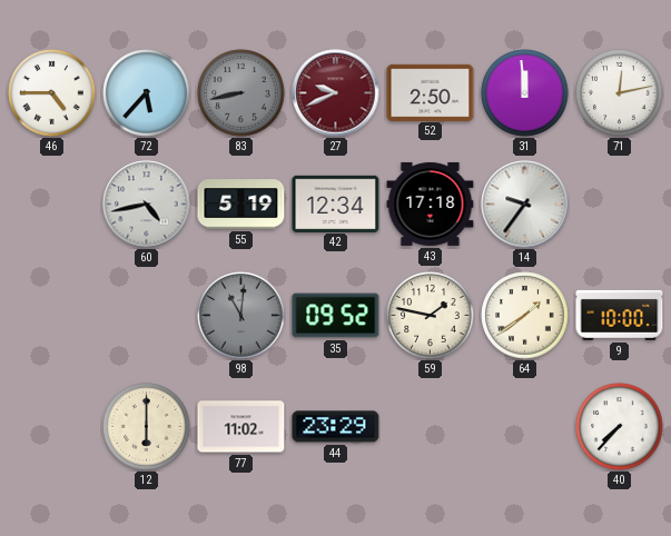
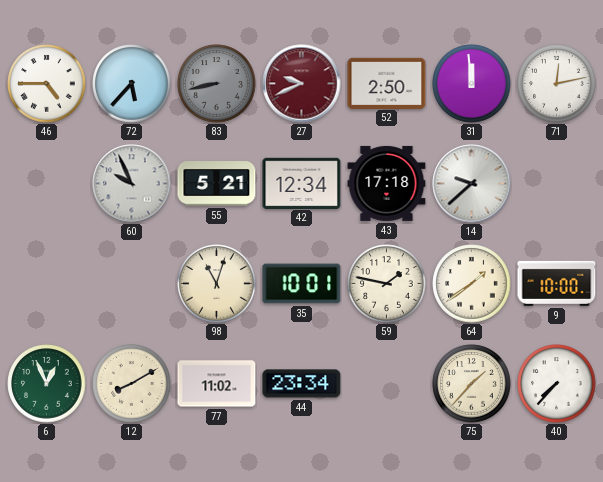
60: 4:43 -> 9:56
55: 5:19 -> 5:21
14: 9:36 -> 9:38
98: 11:01 -> 11:03
98 dial: grey -> cream
35: 09:52 -> 10:01
6: none -> 12:56
12: 6:00 -> 8:10
44: 23:29 -> 23:34
75: none -> 1:37
